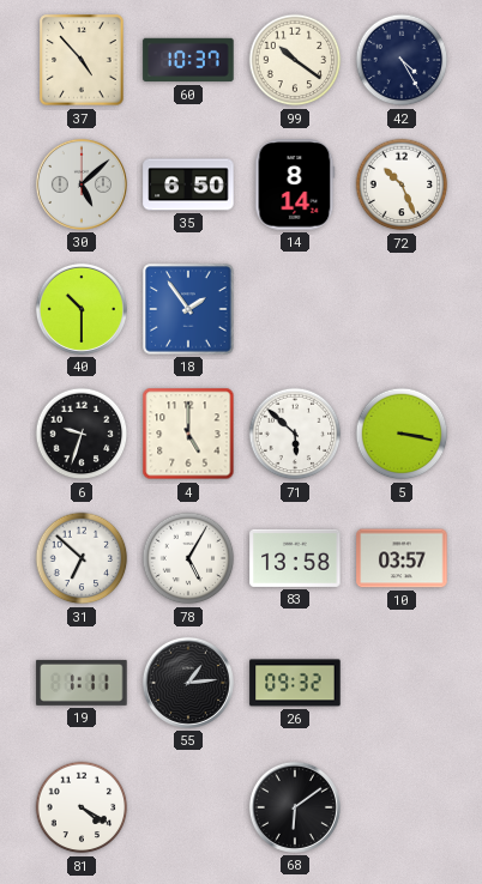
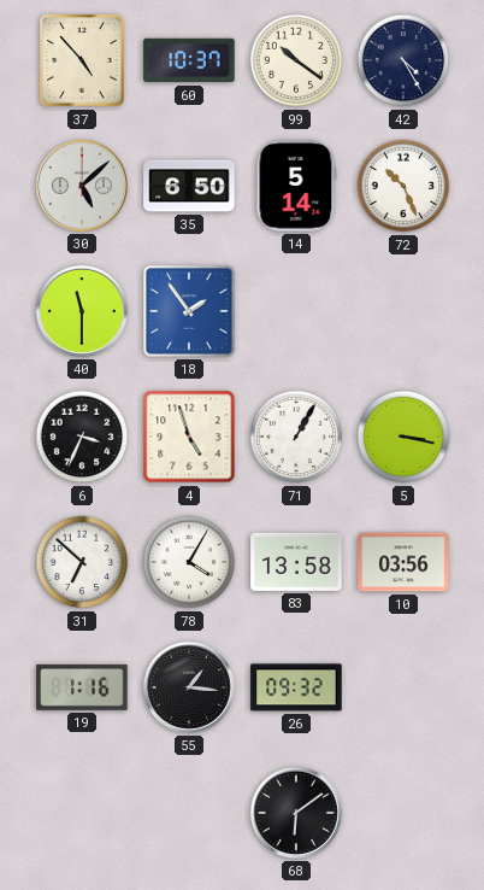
14: 8:14 -> 5:14
40: 10:30 -> 11:30
6: 9:33 -> 3:34
4: 5:00 -> 4:57
71: 5:52 -> 1:05
78: 5:05 -> 4:05
10: 03:57 -> 03:56
19: 1:11 -> 1:16
55: 1:14 -> 1:16
81: 4:20 -> none
